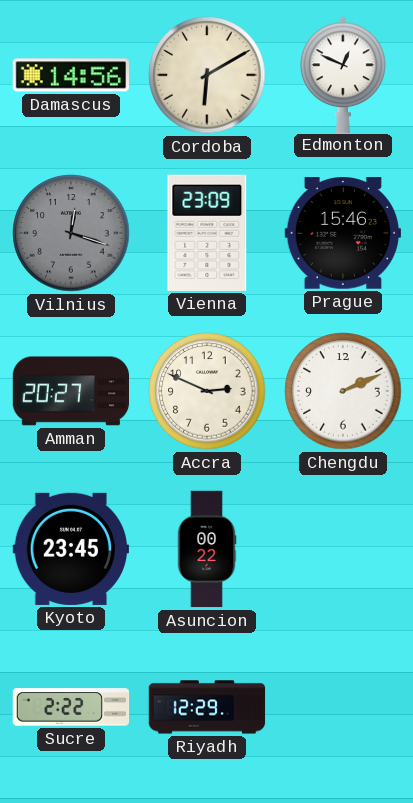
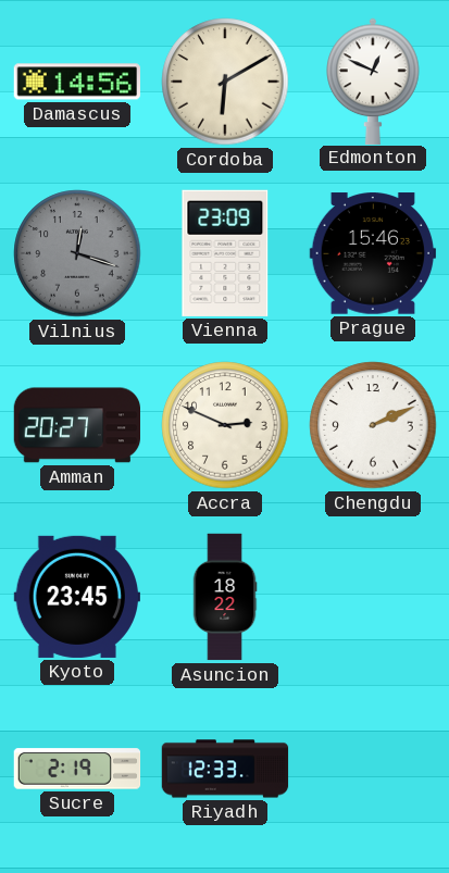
Asuncion: 00:22 -> 18:22
Sucre: 2:22 -> 2:19
Riyadh: 12:29 -> 12:33
